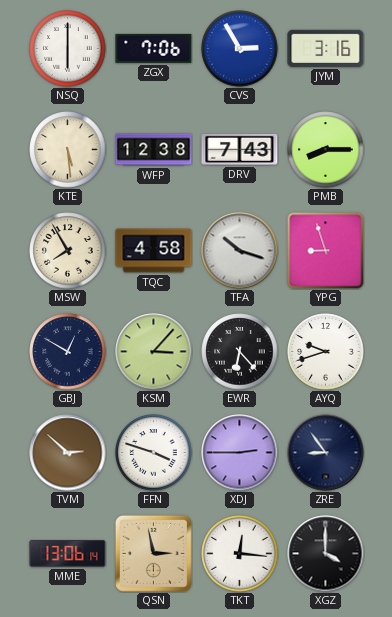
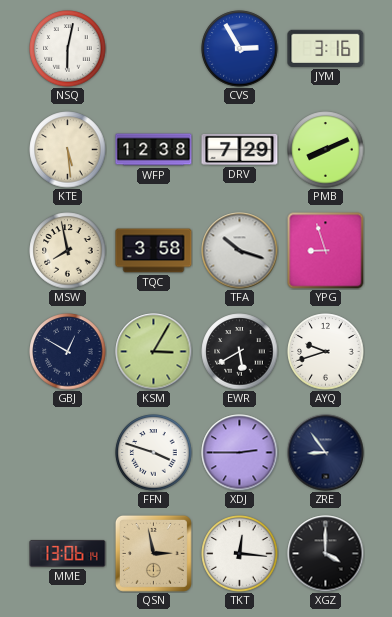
NSQ: 6:00 -> 6:02
ZGX: 7:06 -> none
DRV: 7:43 -> 7:29
PMB: 8:15 -> 8:11
MSW: 7:55 -> 7:58
TQC: 4:58 -> 3:58
KSM: 3:07 -> 3:05
EWR: 6:23 -> 5:40
TVM: 2:52 -> none
